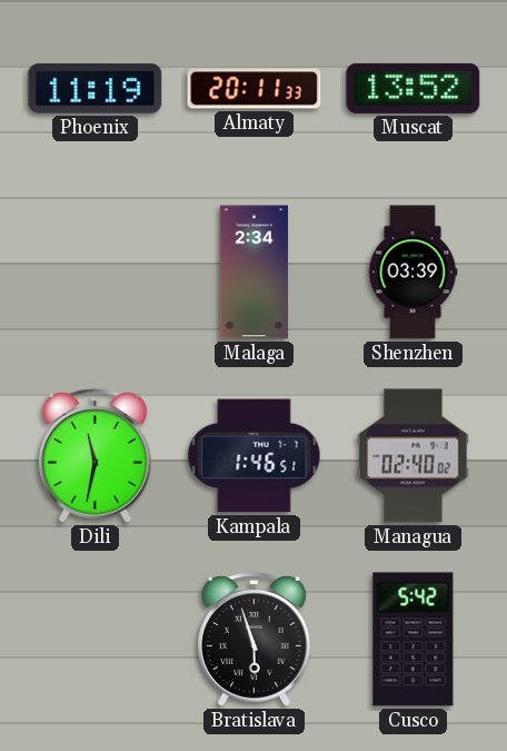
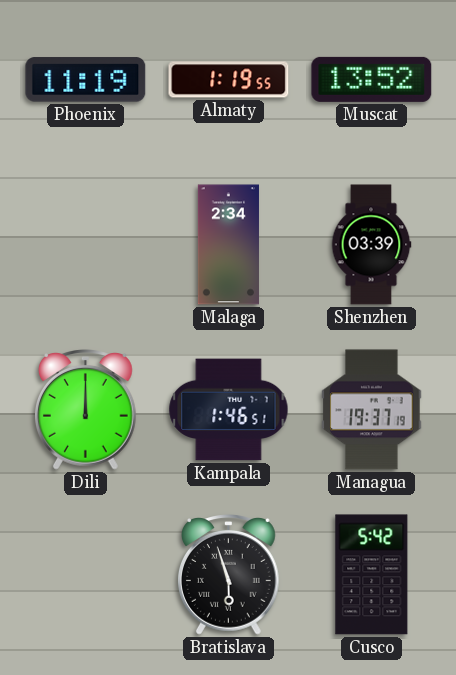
Almaty: 20:11 -> 1:19
Dili: 11:32 -> 12:00
Managua: 02:40 -> 19:37
